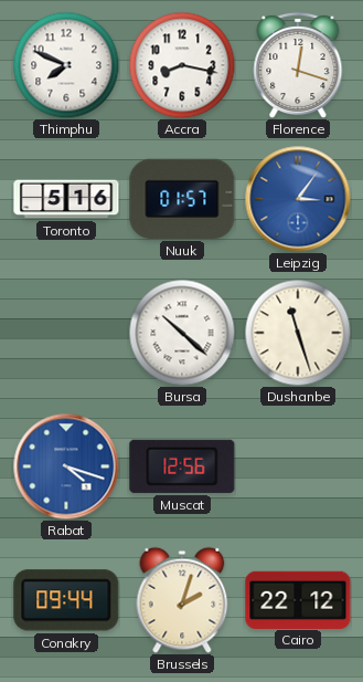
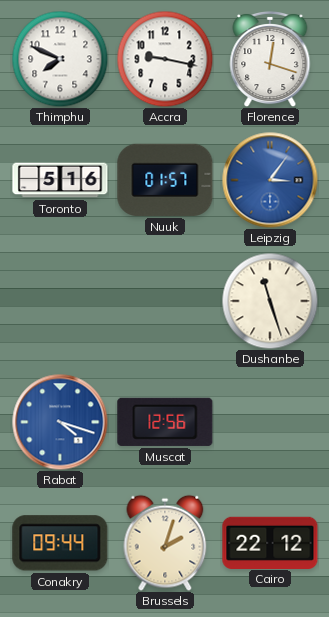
Accra: 8:17 -> 9:17
Bursa: 10:22 -> none
